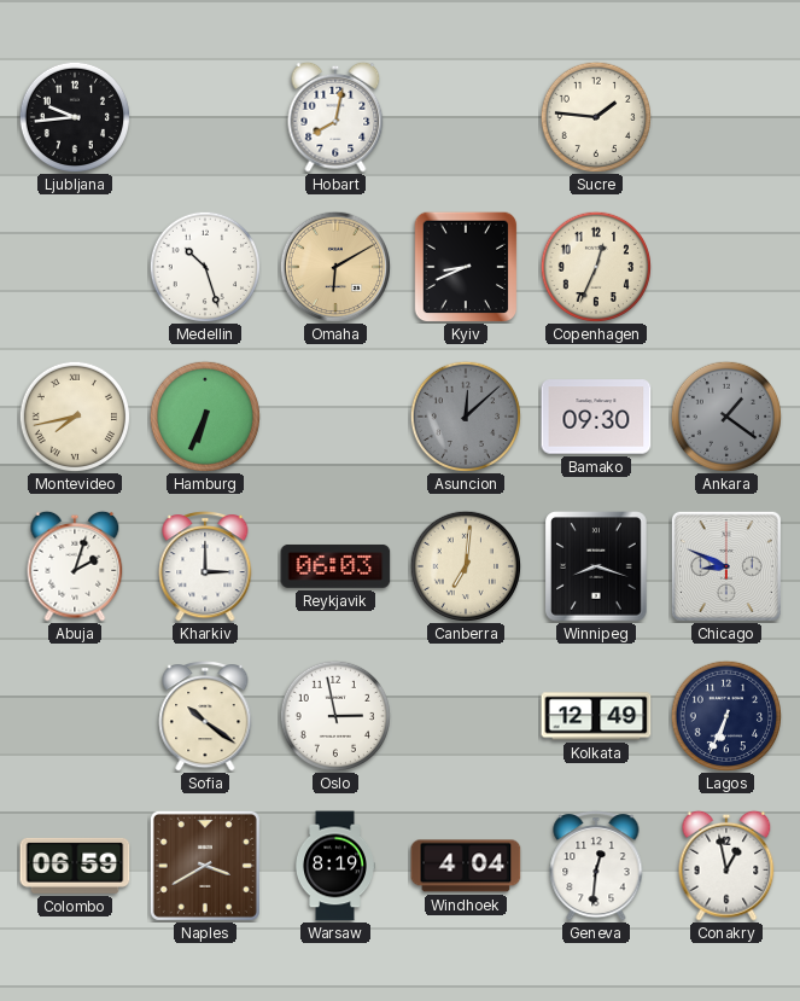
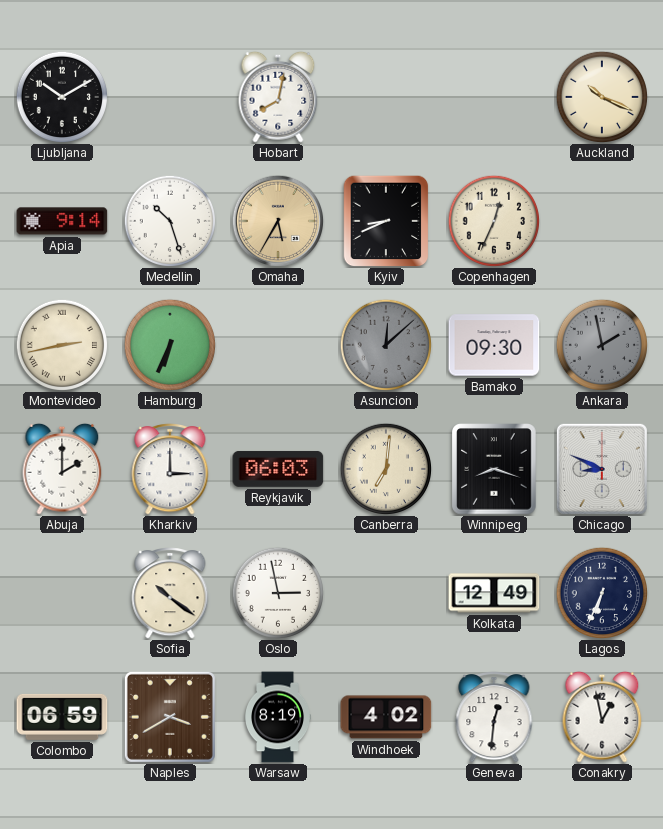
Ljubljana: 9:44 -> 10:10
Sucre: 1:46 -> none
Auckland: none -> 10:19
Apia: none -> 9:14
Omaha: 6:10 -> 5:35
Montevideo: 7:43 -> 2:43
Ankara: 1:21 -> 1:58
Abuja: 2:03 -> 2:00
Windhoek: 4:04 -> 4:02
